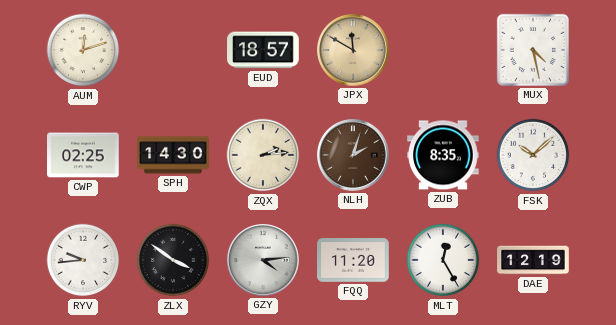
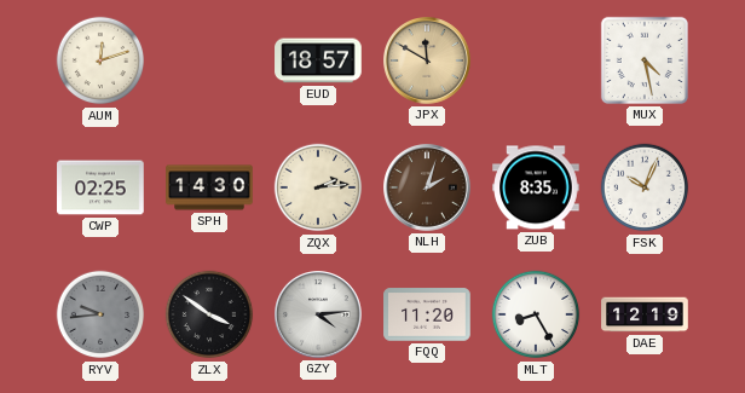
FSK: 10:08 -> 10:04
RYV dial: white -> grey
MLT: 12:25 -> 8:25
